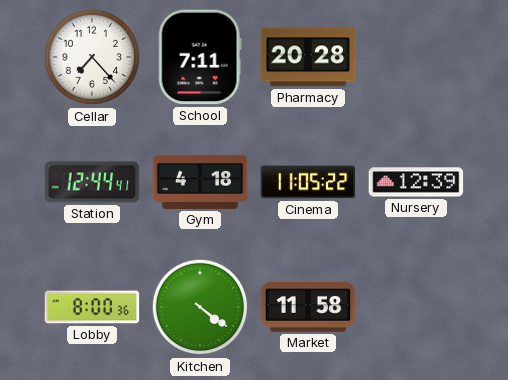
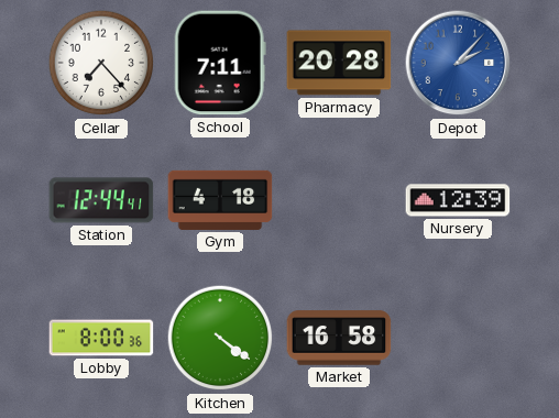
Depot: none -> 2:07
Cinema: 11:05 -> none
Market: 11:58 -> 16:58
